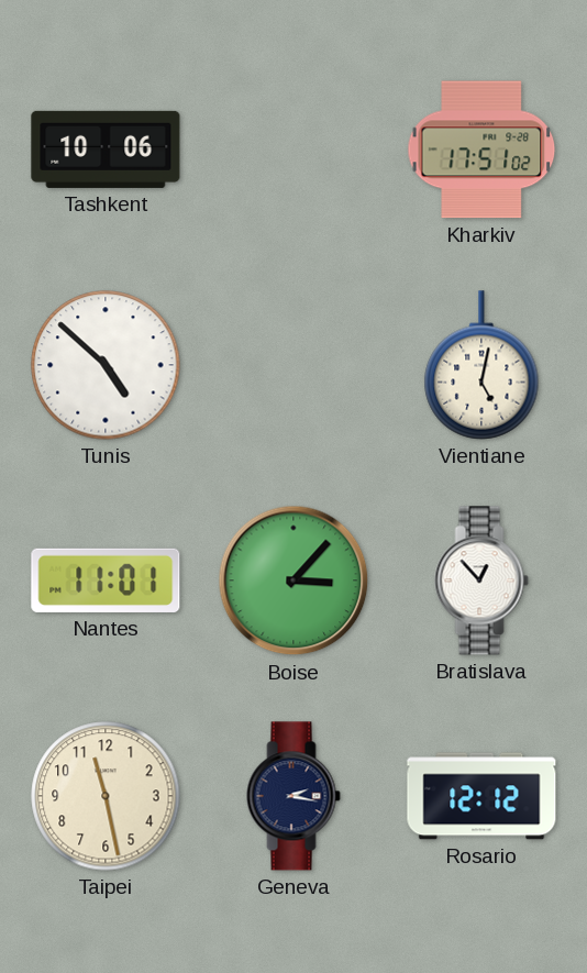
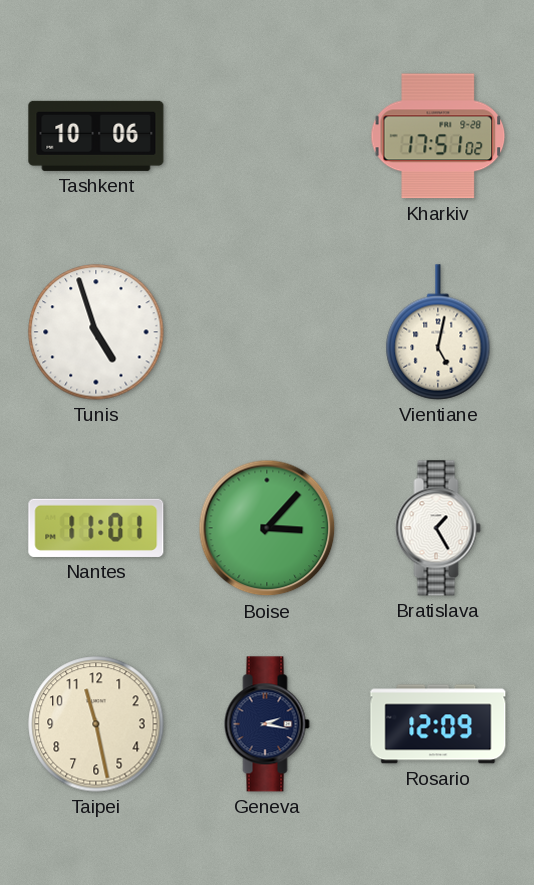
Tunis: 4:52 -> 4:57
Bratislava: 12:53 -> 1:25
Rosario: 12:12 -> 12:09
